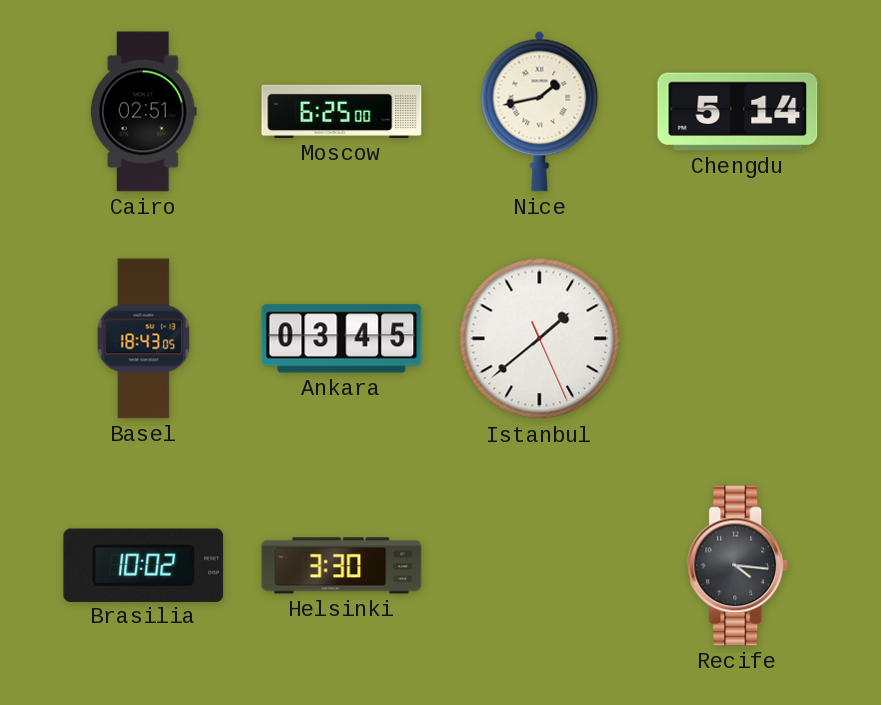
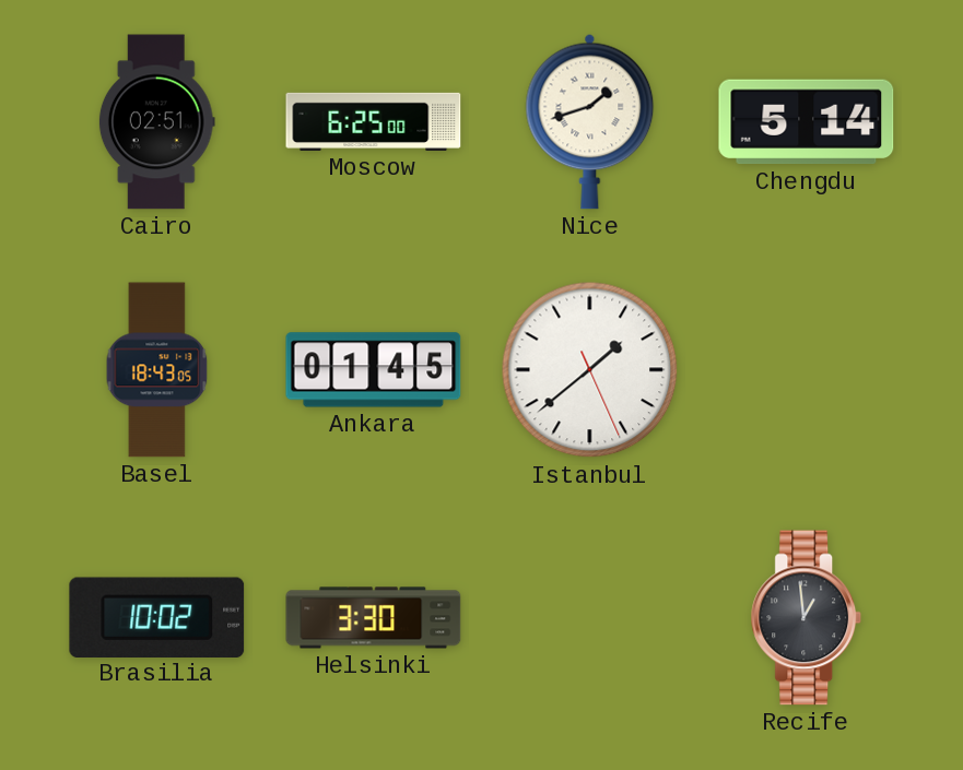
Nice: 1:43 -> 1:42
Ankara: 03:45 -> 01:45
Recife: 4:16 -> 12:59
